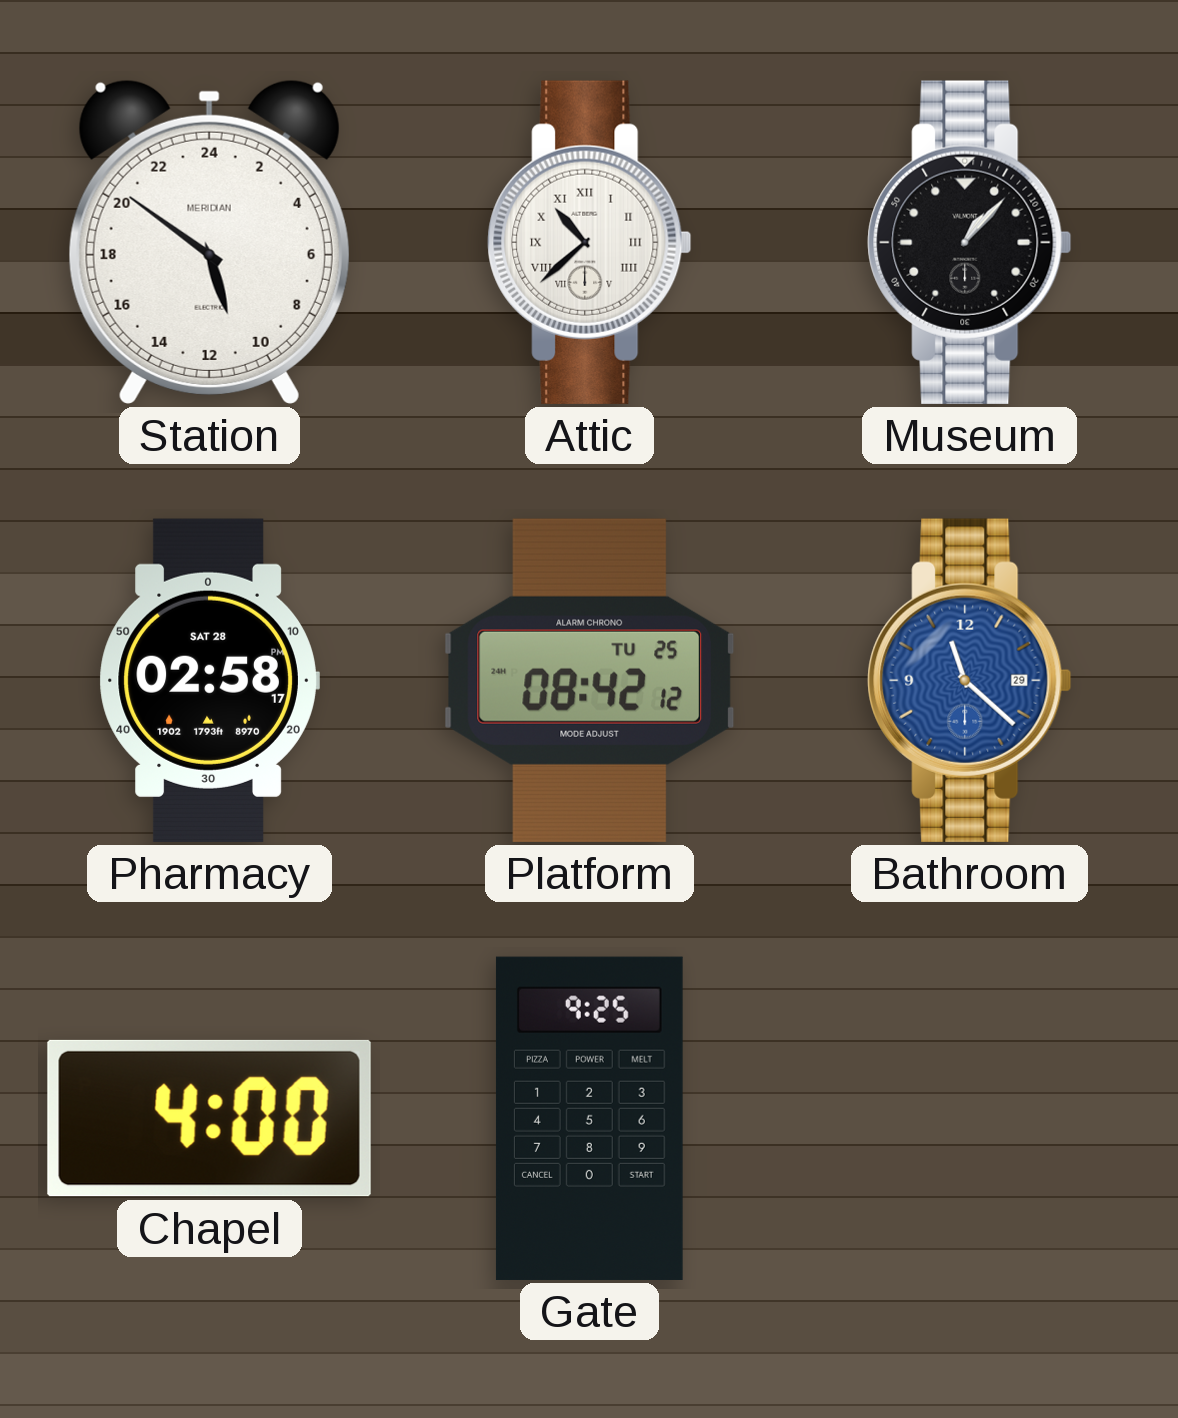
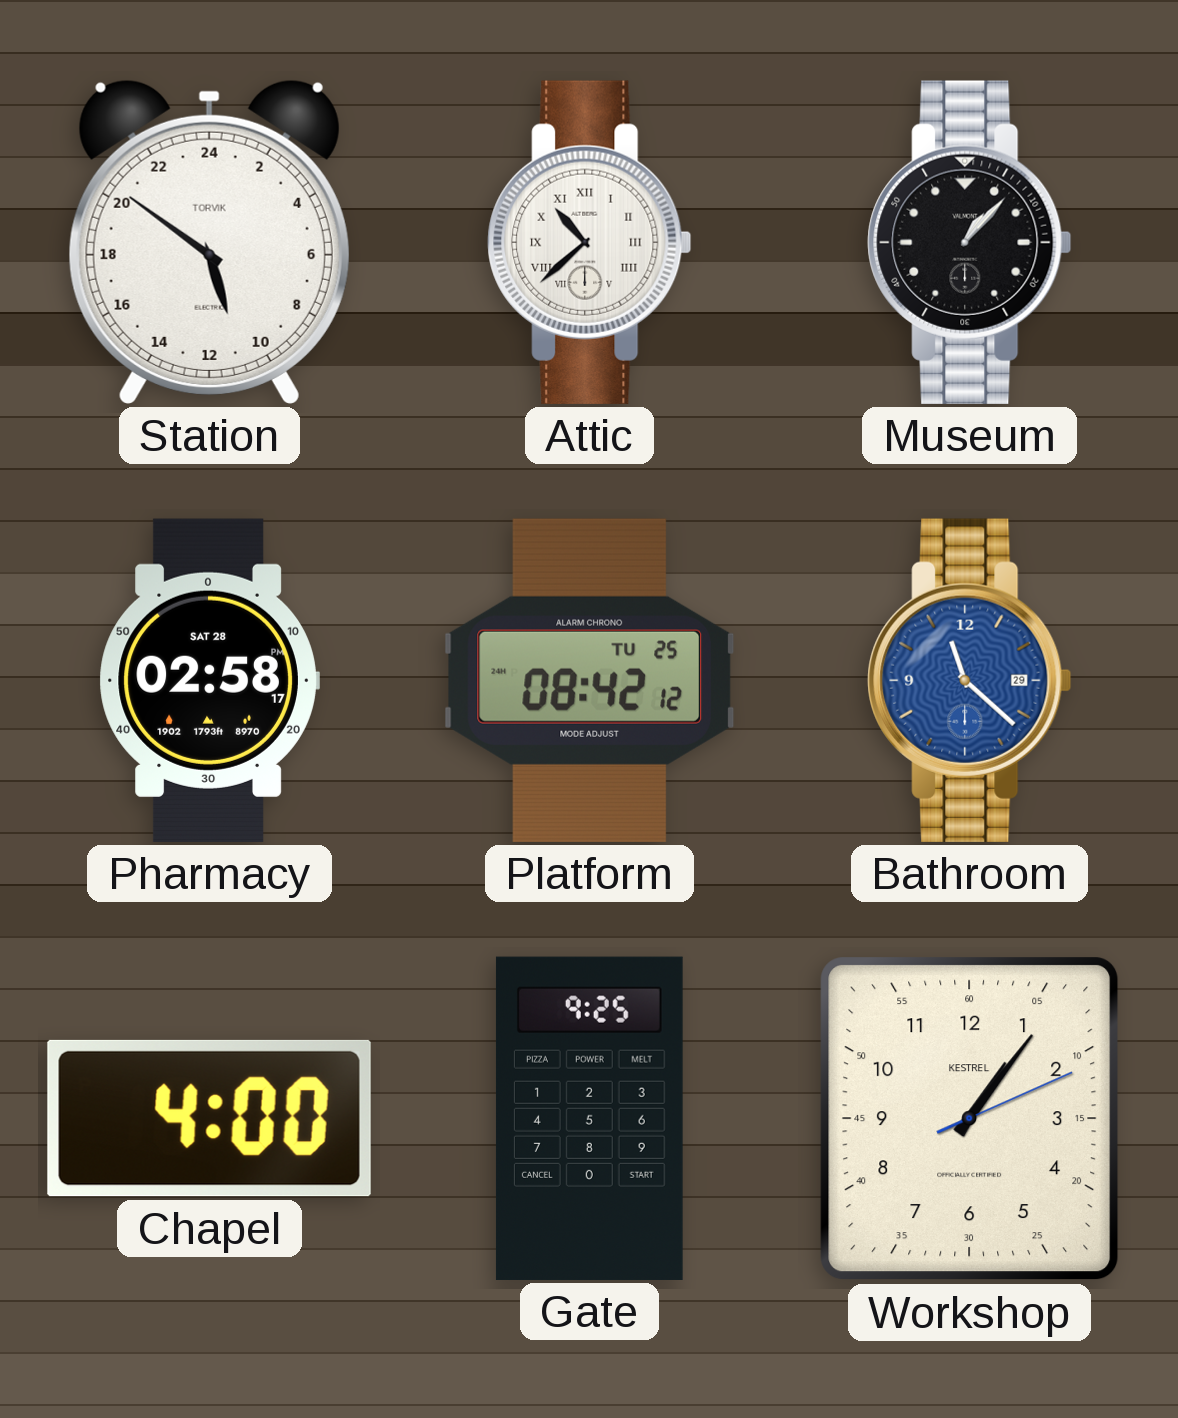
Station brand: MERIDIAN -> TORVIK
Workshop: none -> 1:06
